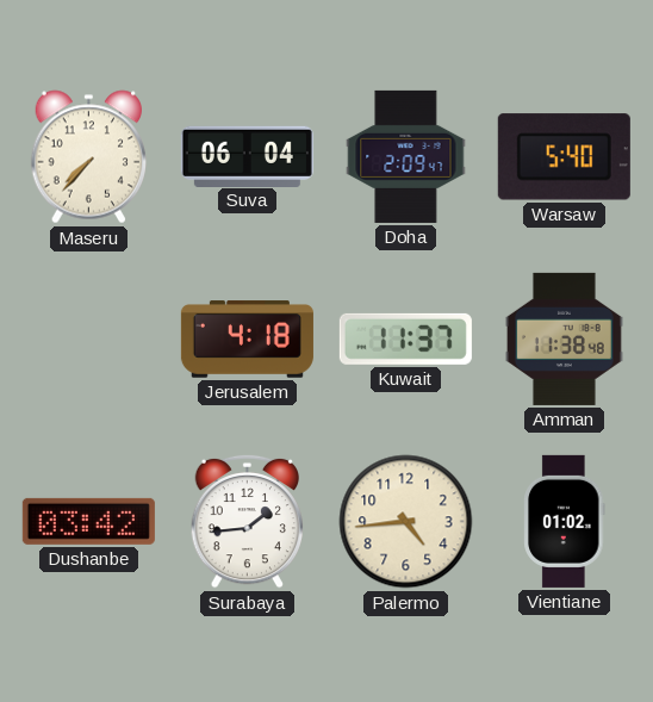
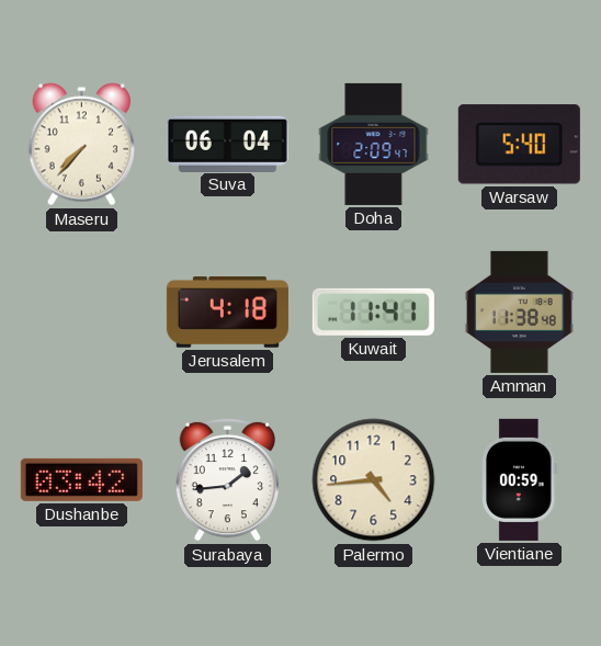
Kuwait: 11:37 -> 11:41
Vientiane: 01:02 -> 00:59
